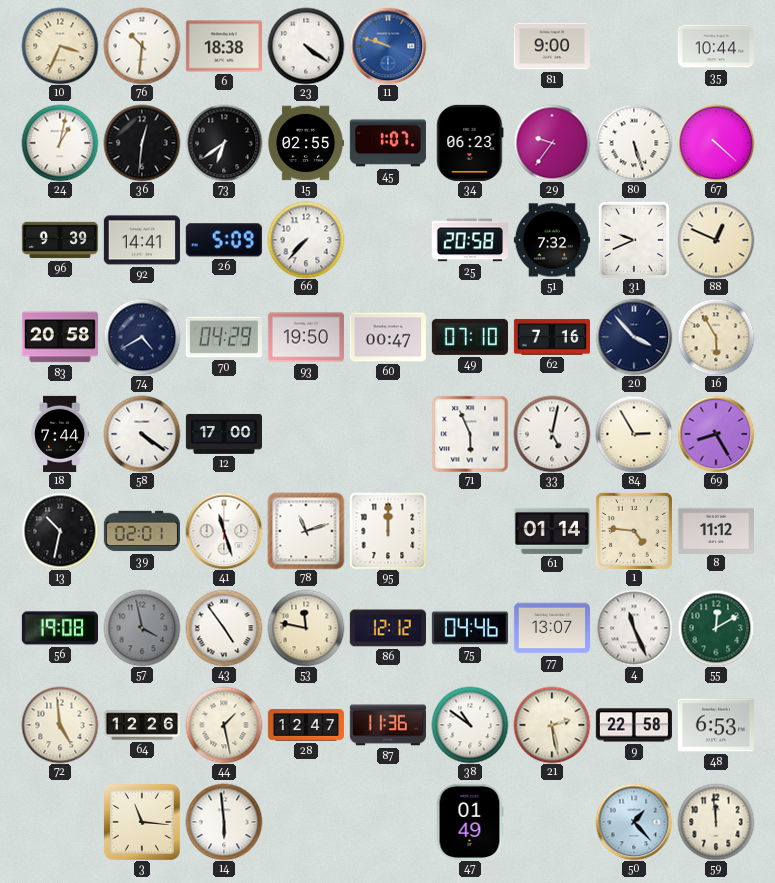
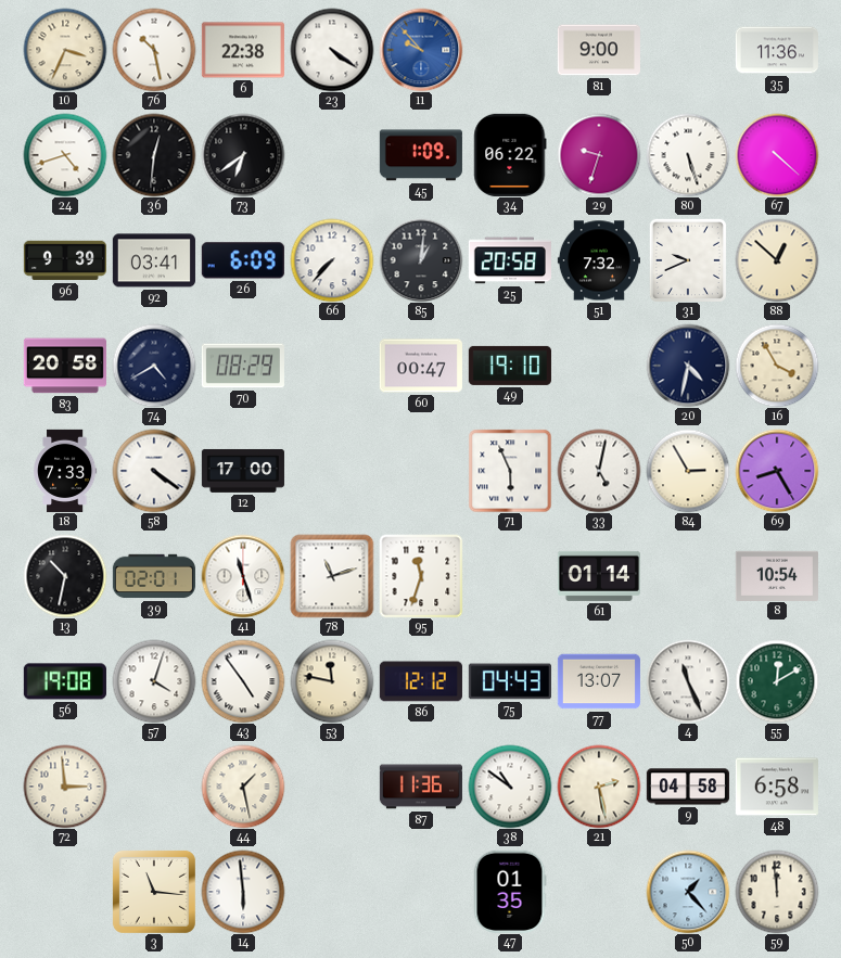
76: 10:31 -> 10:28
6: 18:38 -> 22:38
11: 9:48 -> 9:53
35: 10:44 -> 11:36
24: 1:02 -> 4:42
15: 02:55 -> none
45: 1:07 -> 1:09
34: 06:23 -> 06:22
29: 9:36 -> 9:33
92: 14:41 -> 03:41
26: 5:09 -> 6:09
85: none -> 1:01
88: 12:49 -> 12:52
70: 04:29 -> 08:29
93: 19:50 -> none
49: 07:10 -> 19:10
62: 7:16 -> none
20: 3:53 -> 4:32
16: 5:55 -> 3:55
18: 7:44 -> 7:33
95: 12:00 -> 11:33
1: 4:46 -> none
8: 11:12 -> 10:54
57: 3:58 -> 4:03
57 dial: grey -> white
75: 04:46 -> 04:43
72: 4:59 -> 2:59
64: 12:26 -> none
28: 12:47 -> none
9: 22:58 -> 04:58
48: 6:53 -> 6:58
47: 01:49 -> 01:35
